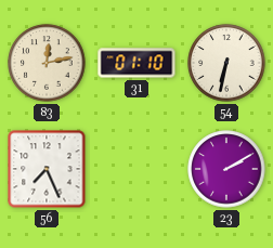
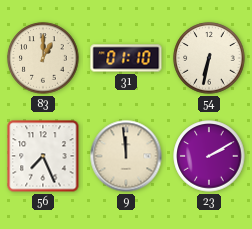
83: 12:13 -> 1:00
9: none -> 11:59
